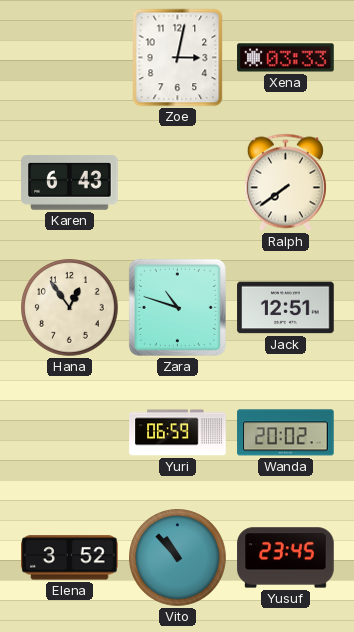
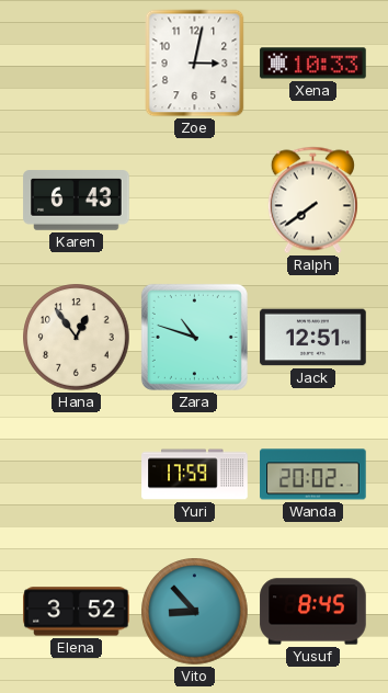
Xena: 03:33 -> 10:33
Yuri: 06:59 -> 17:59
Vito: 10:53 -> 8:53
Yusuf: 23:45 -> 8:45
